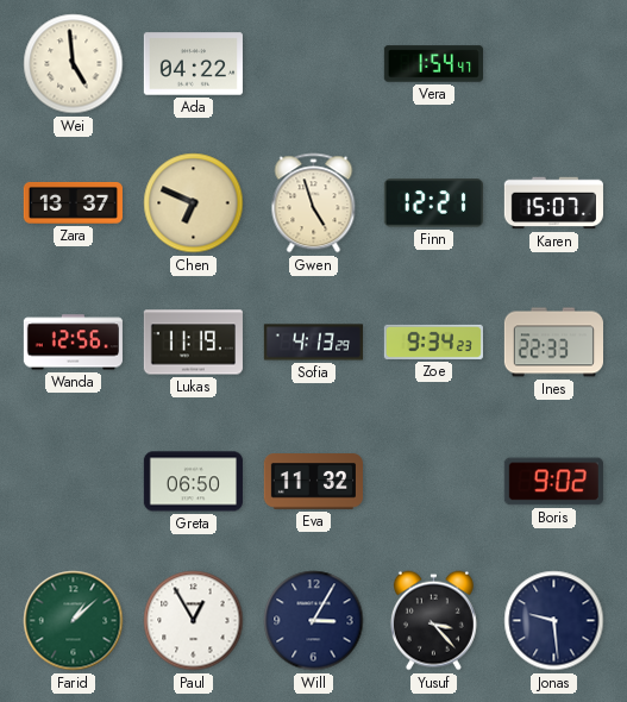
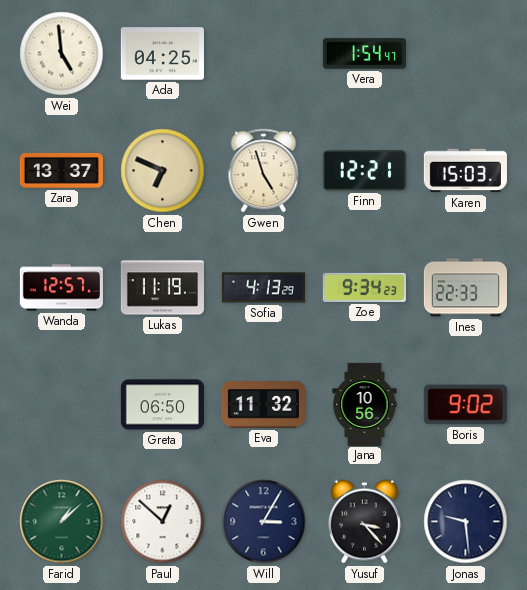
Ada: 04:22 -> 04:25
Karen: 15:07 -> 15:03
Wanda: 12:56 -> 12:57
Jana: none -> 10:56
Paul: 12:55 -> 12:52
